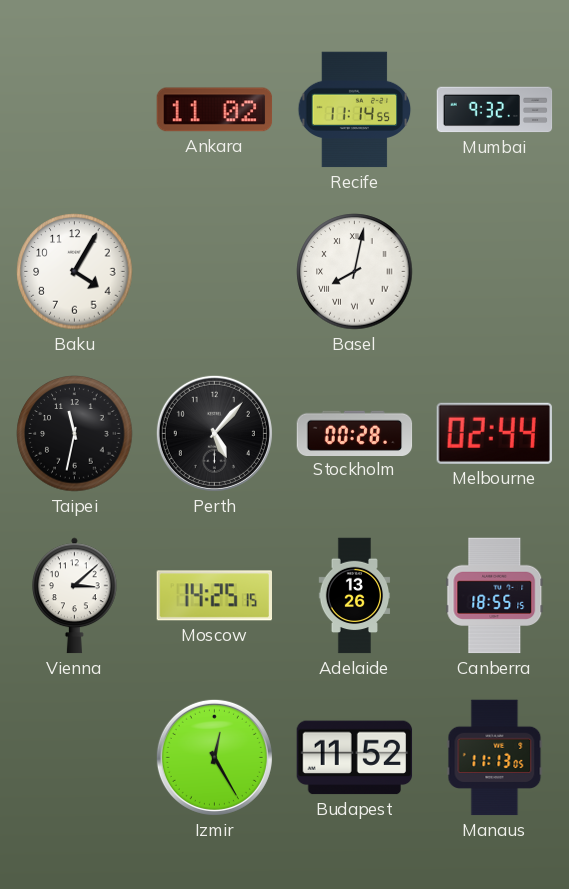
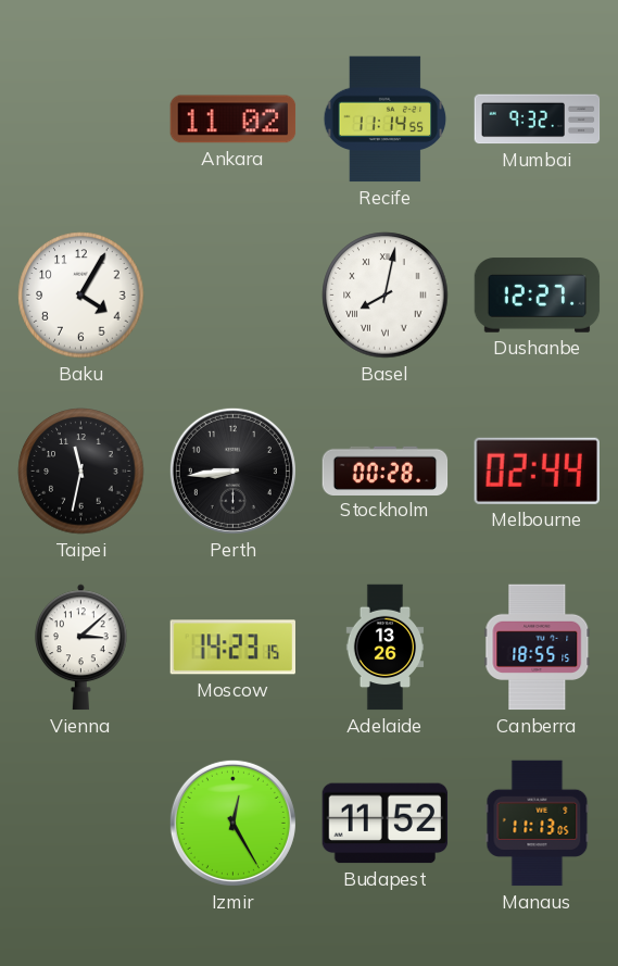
Dushanbe: none -> 12:27
Perth: 5:07 -> 8:44
Moscow: 14:25 -> 14:23
